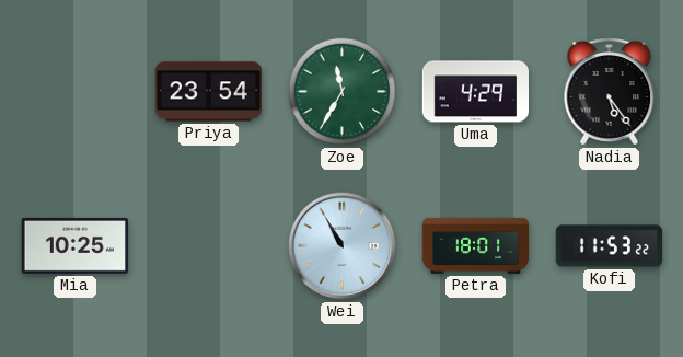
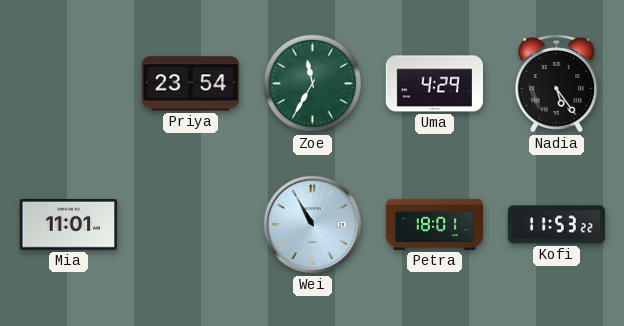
Mia: 10:25 -> 11:01
